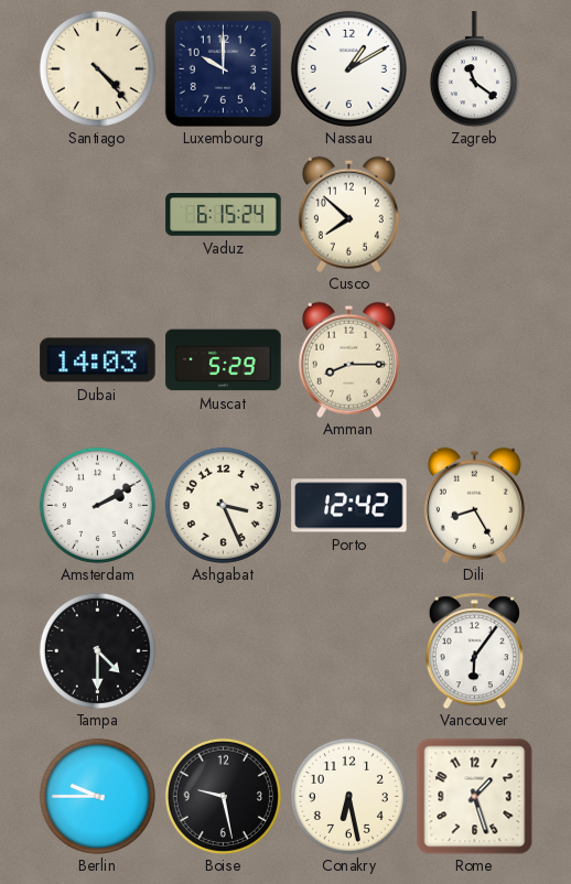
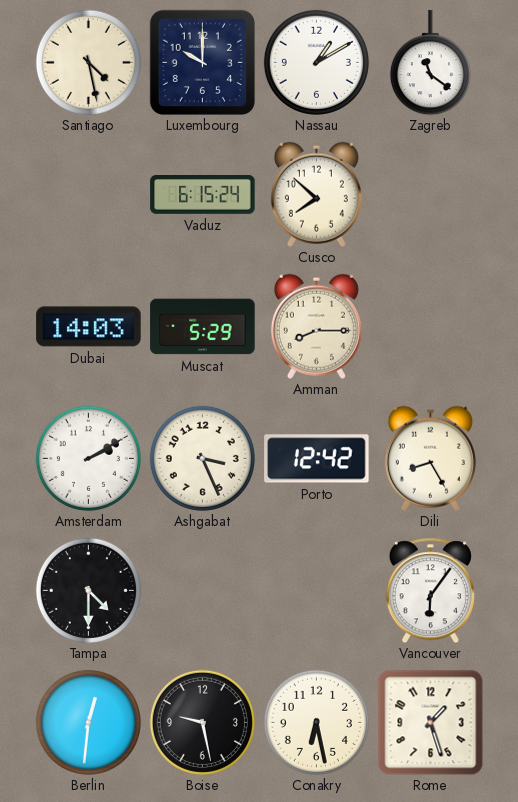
Santiago: 4:23 -> 4:28
Berlin: 9:45 -> 12:31
